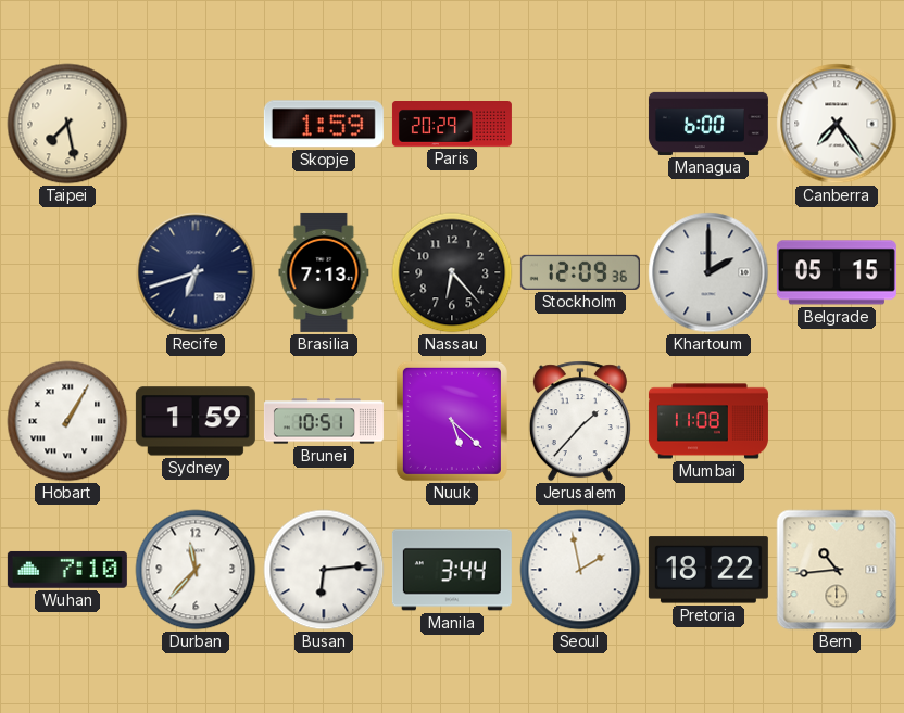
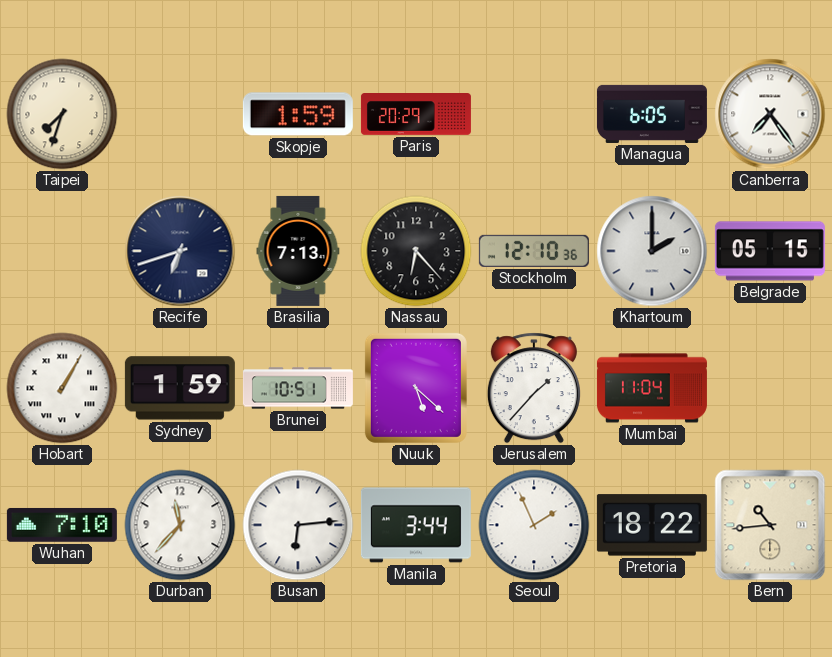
Taipei: 7:28 -> 7:33
Managua: 6:00 -> 6:05
Stockholm: 12:09 -> 12:10
Mumbai: 11:08 -> 11:04
Seoul: 1:58 -> 1:56
